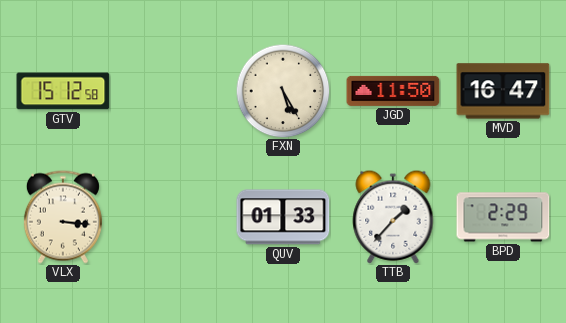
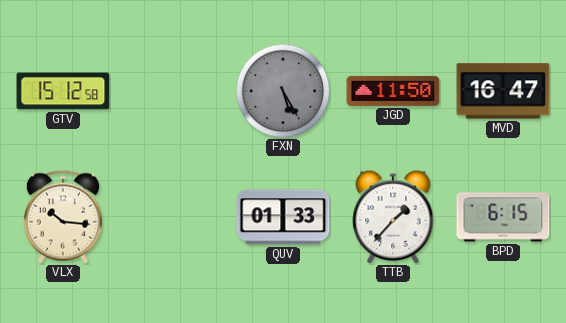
FXN dial: cream -> grey
VLX: 3:16 -> 10:16
BPD: 2:29 -> 6:15
